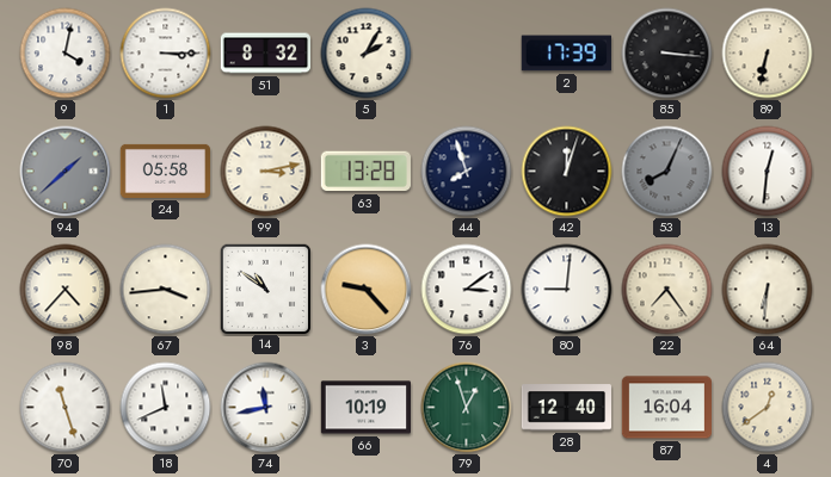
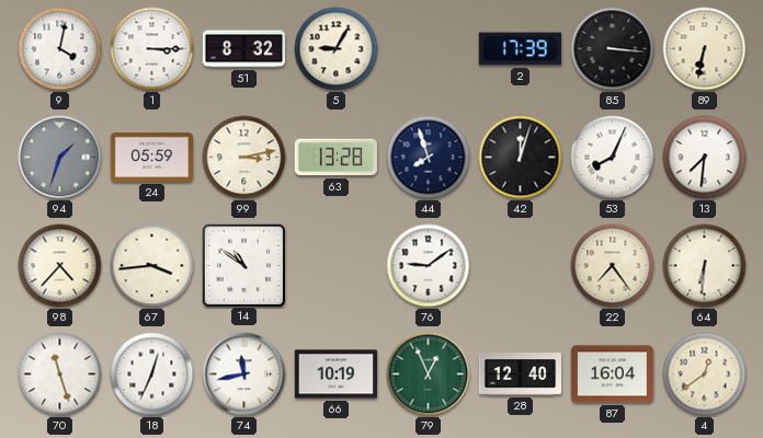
5: 2:05 -> 9:05
94: 1:38 -> 1:33
24: 05:58 -> 05:59
53 dial: grey -> white
13: 12:31 -> 7:31
3: 9:23 -> none
76: 3:09 -> 9:09
80: 9:01 -> none
18: 11:41 -> 12:34
79: 12:57 -> 12:56
